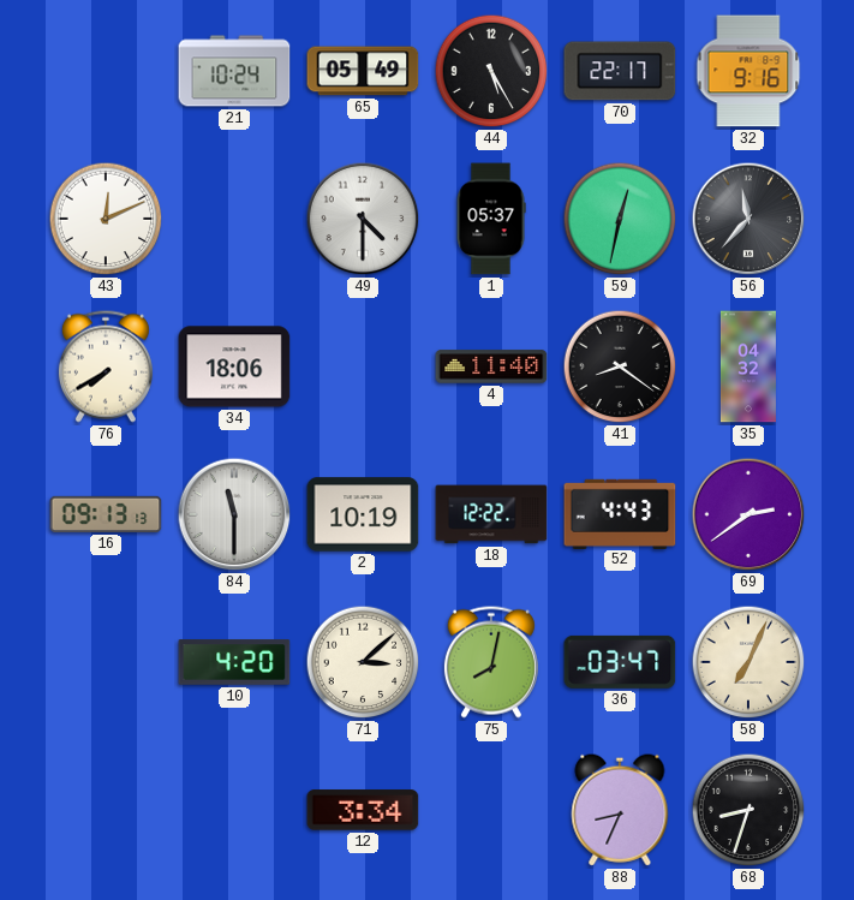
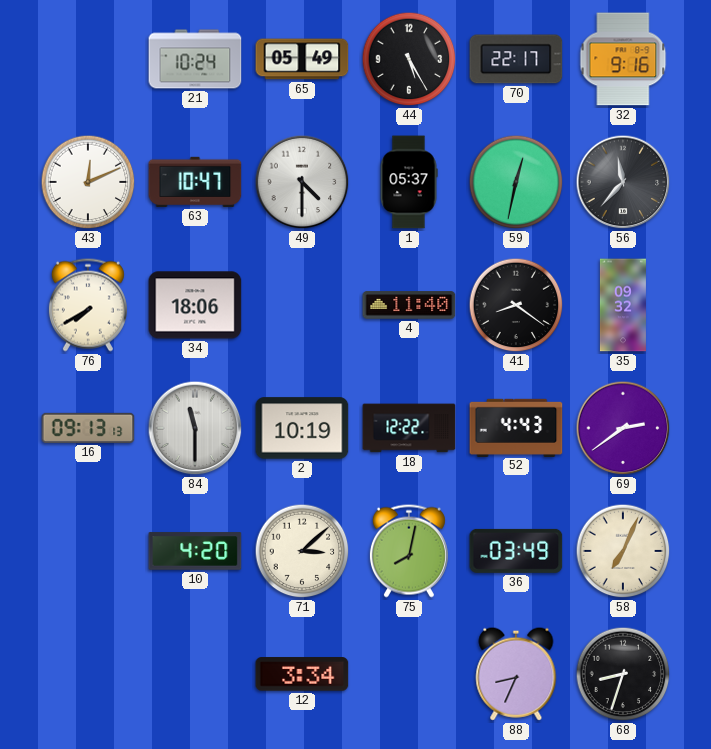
63: none -> 10:47
35: 04:32 -> 09:32
36: 03:47 -> 03:49
